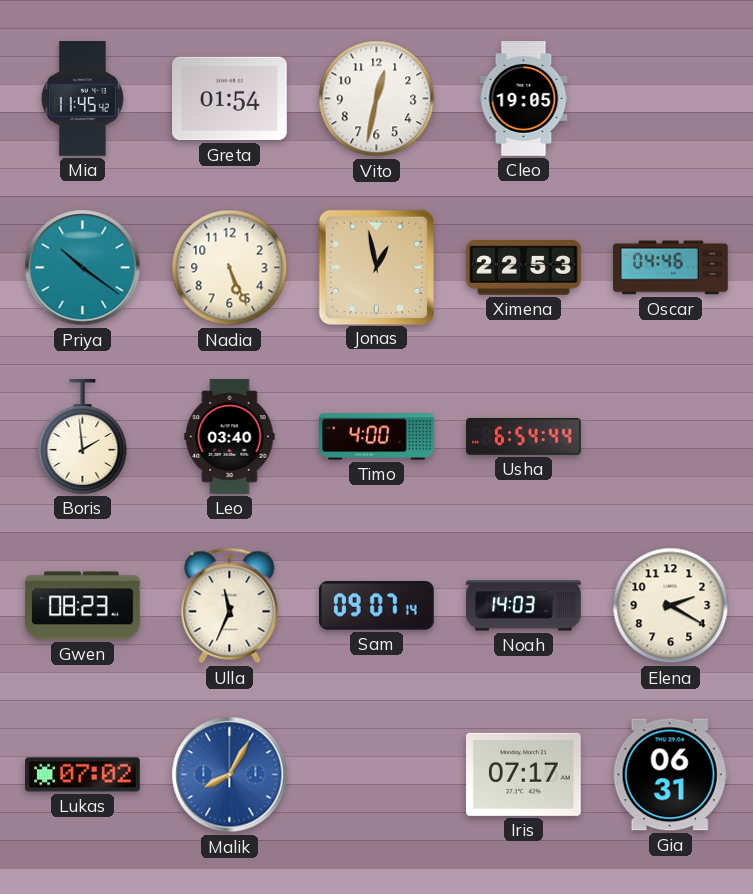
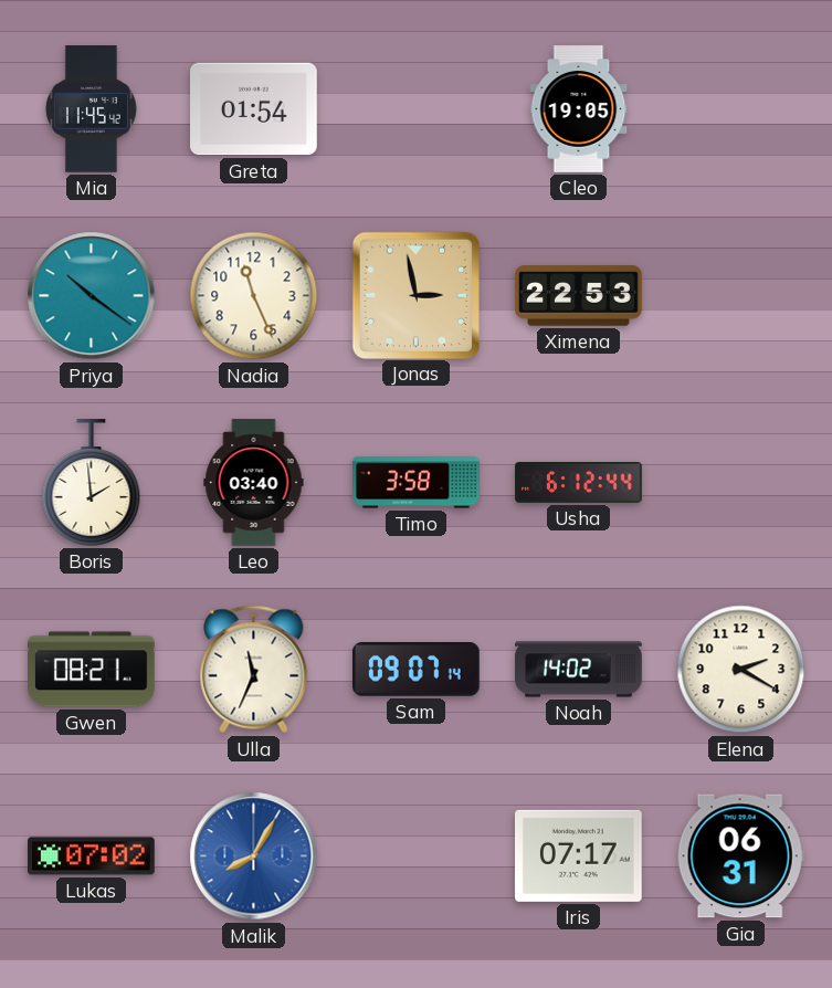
Vito: 12:32 -> none
Nadia: 5:26 -> 11:26
Jonas: 12:58 -> 2:58
Oscar: 04:46 -> none
Timo: 4:00 -> 3:58
Usha: 6:54 -> 6:12
Gwen: 08:23 -> 08:21
Noah: 14:03 -> 14:02
